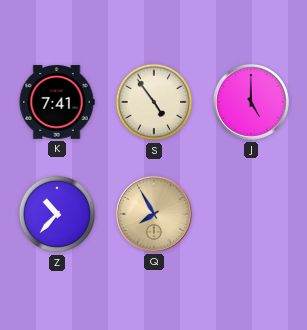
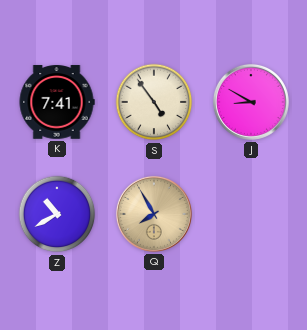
J: 5:00 -> 8:50
Z: 10:37 -> 10:40
